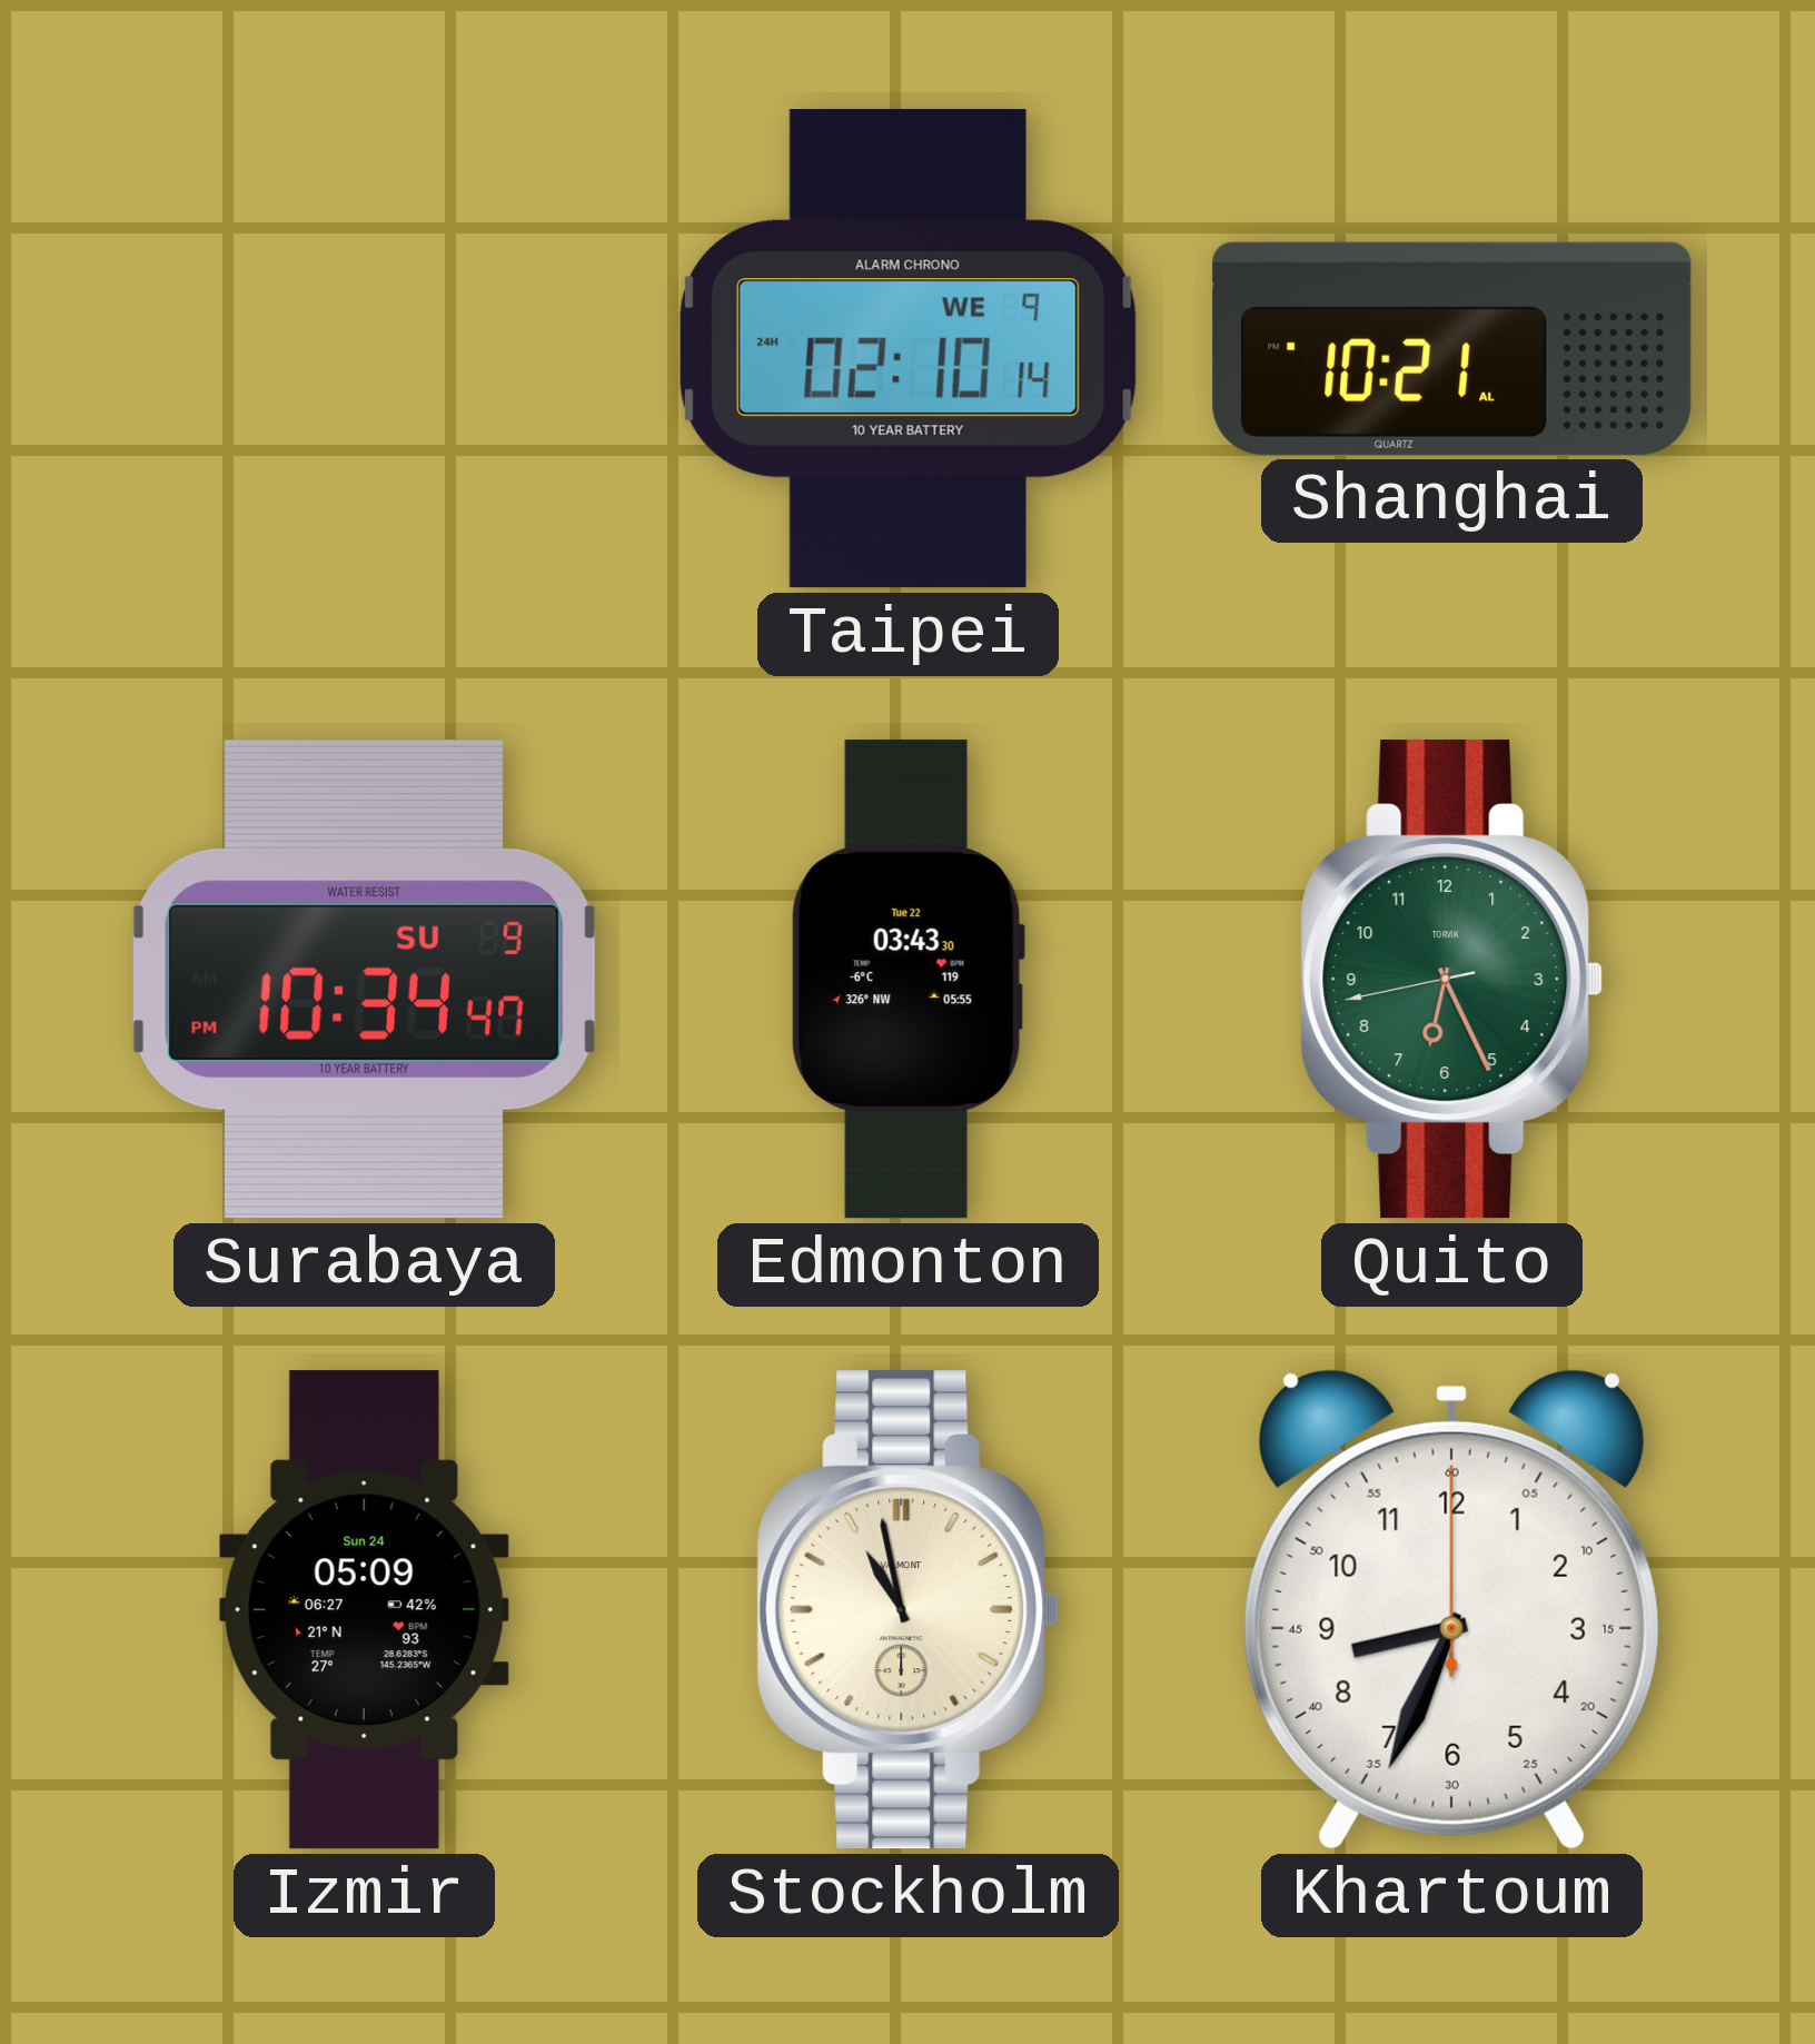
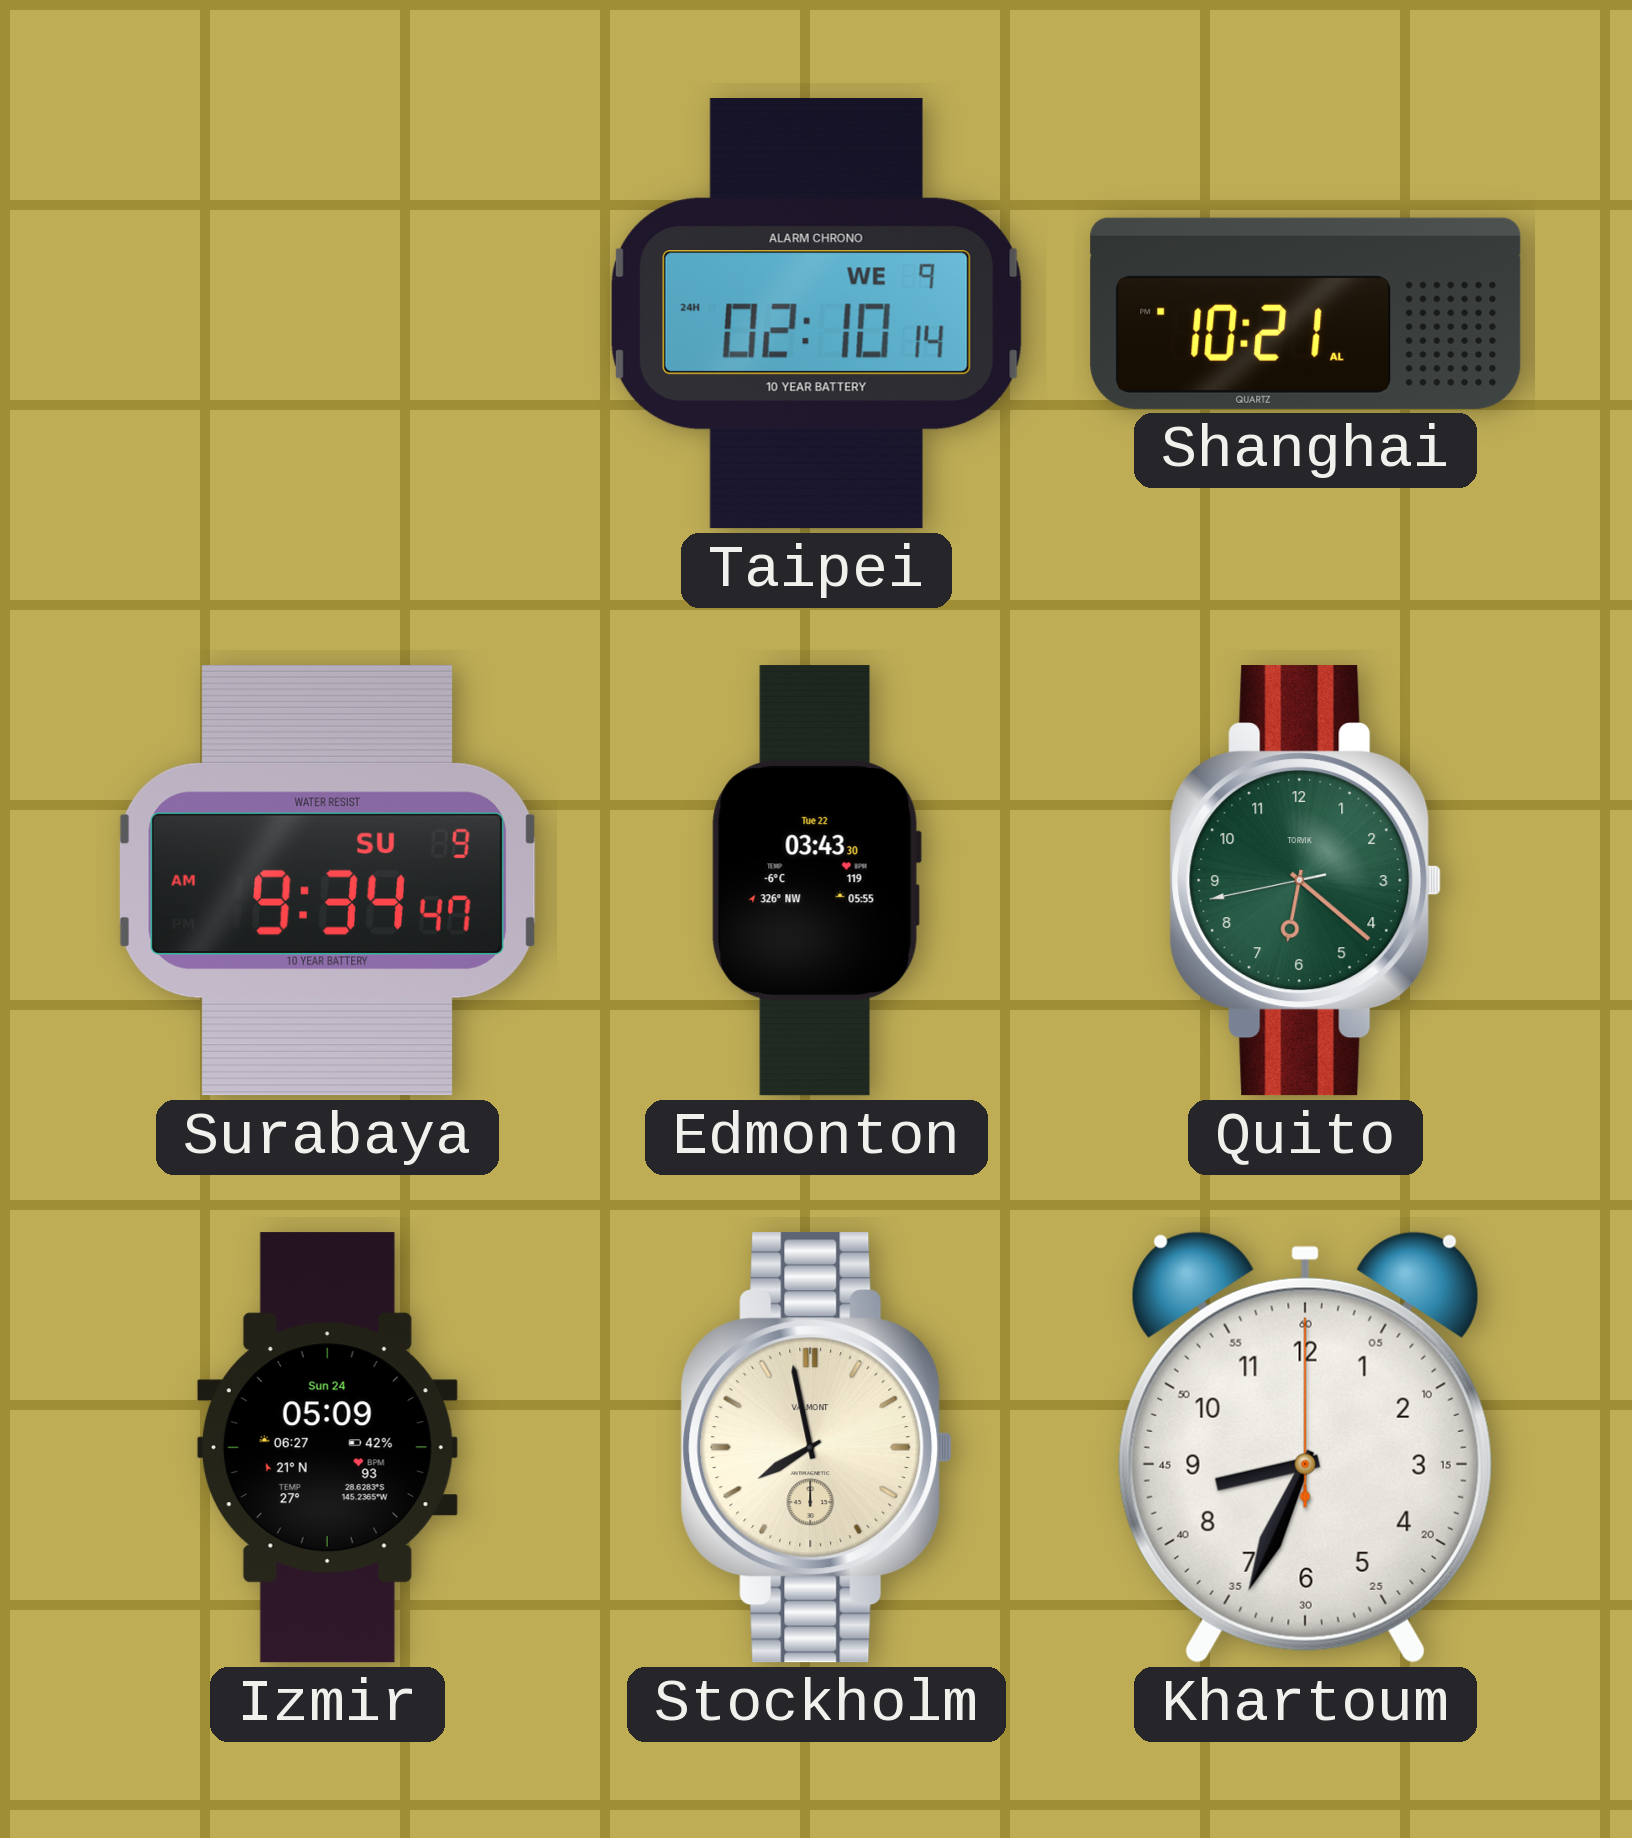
Surabaya: 10:34 -> 9:34
Quito: 6:25 -> 6:21
Stockholm: 10:58 -> 7:58
